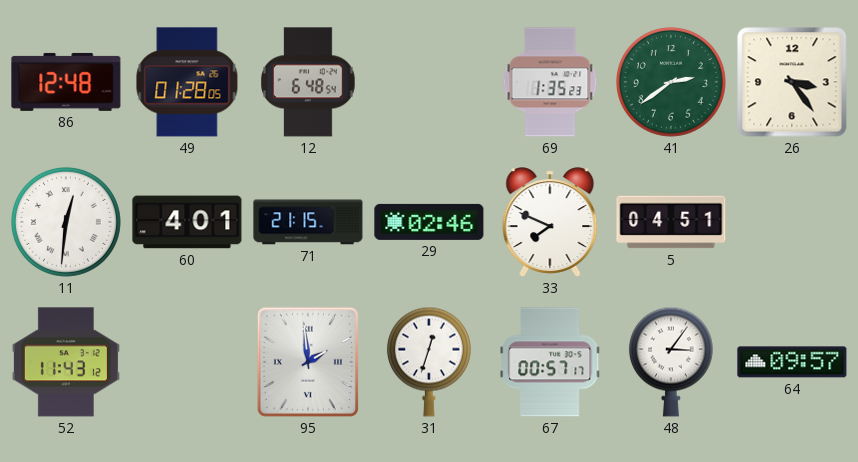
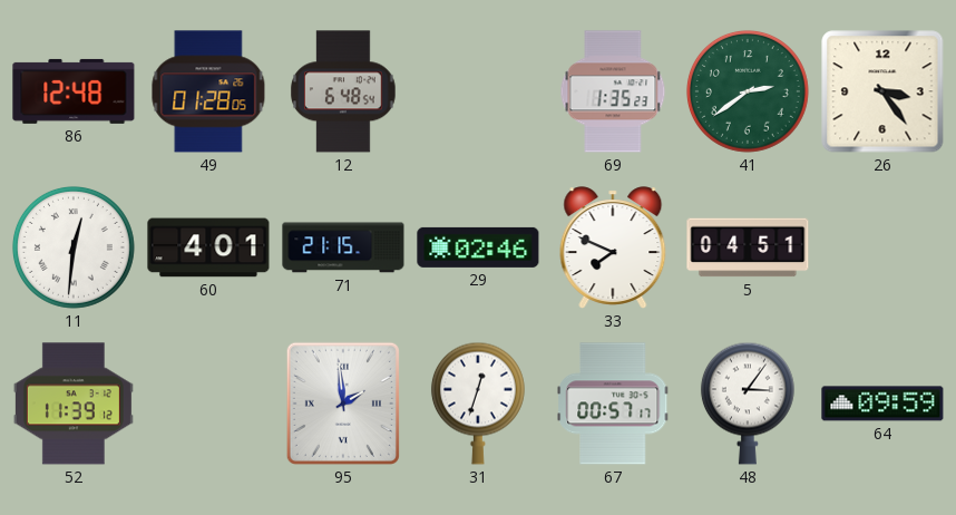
52: 11:43 -> 11:39
64: 09:57 -> 09:59
